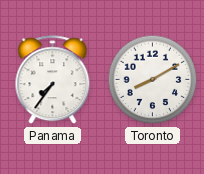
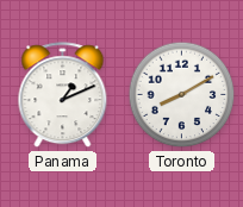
Panama: 7:36 -> 1:11
